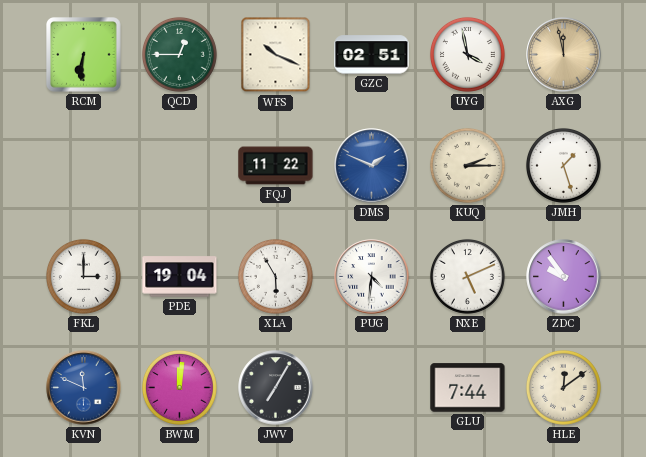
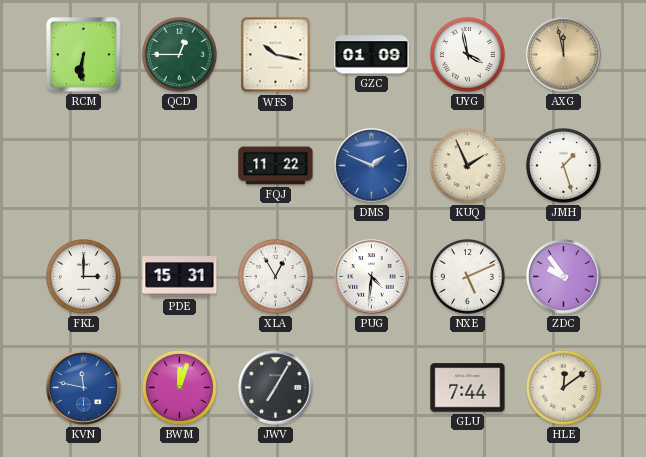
WFS: 10:19 -> 10:17
GZC: 02:51 -> 01:09
KUQ: 2:15 -> 1:56
PDE: 19:04 -> 15:31
XLA: 5:55 -> 12:55
KVN: 11:49 -> 11:47
BWM: 12:01 -> 12:03
